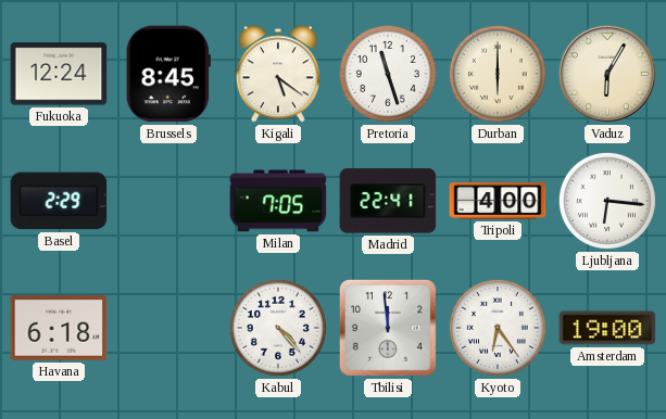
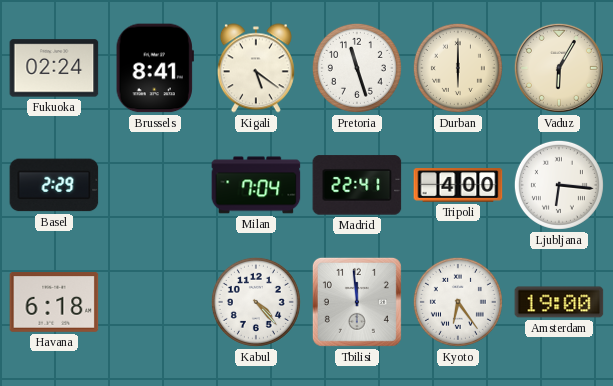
Fukuoka: 12:24 -> 02:24
Brussels: 8:45 -> 8:41
Milan: 7:05 -> 7:04
